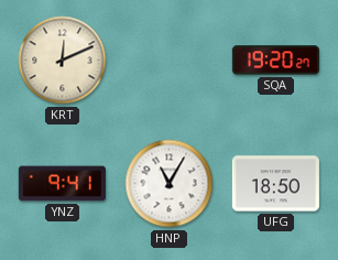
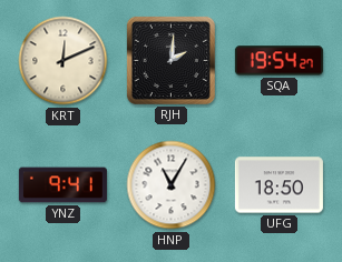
RJH: none -> 2:01
SQA: 19:20 -> 19:54
